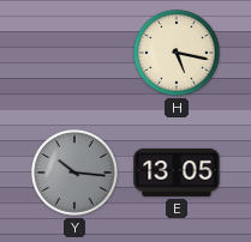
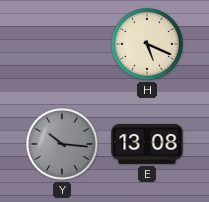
H: 5:17 -> 5:19
E: 13:05 -> 13:08
